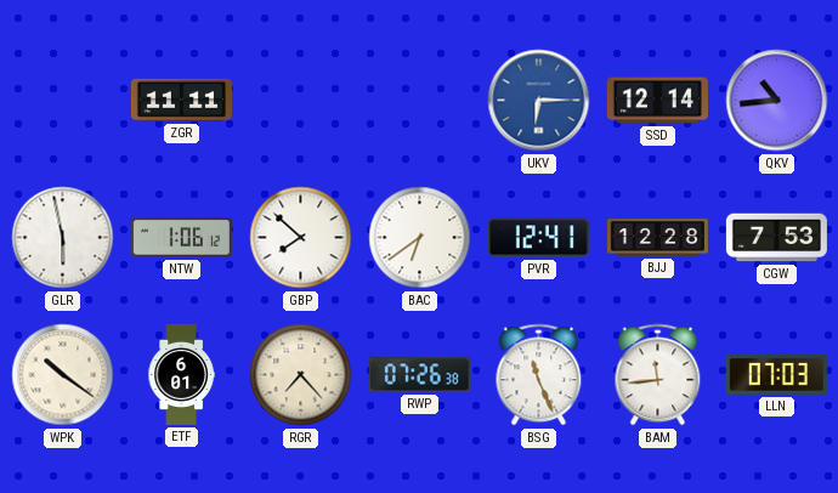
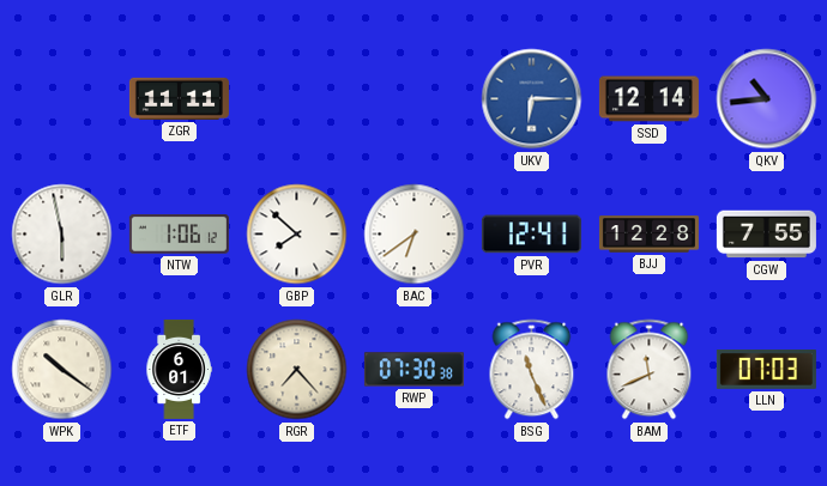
CGW: 7:53 -> 7:55
RWP: 07:26 -> 07:30
BAM: 11:44 -> 11:41
